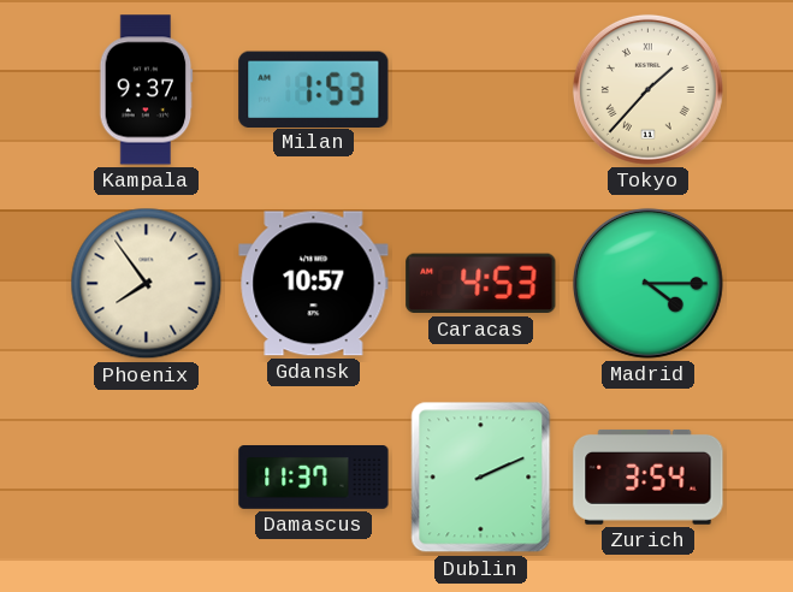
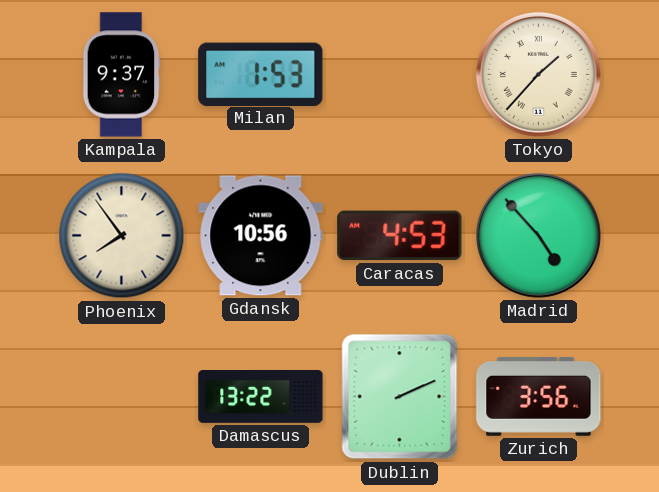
Gdansk: 10:57 -> 10:56
Madrid: 4:15 -> 4:53
Damascus: 11:37 -> 13:22
Zurich: 3:54 -> 3:56
